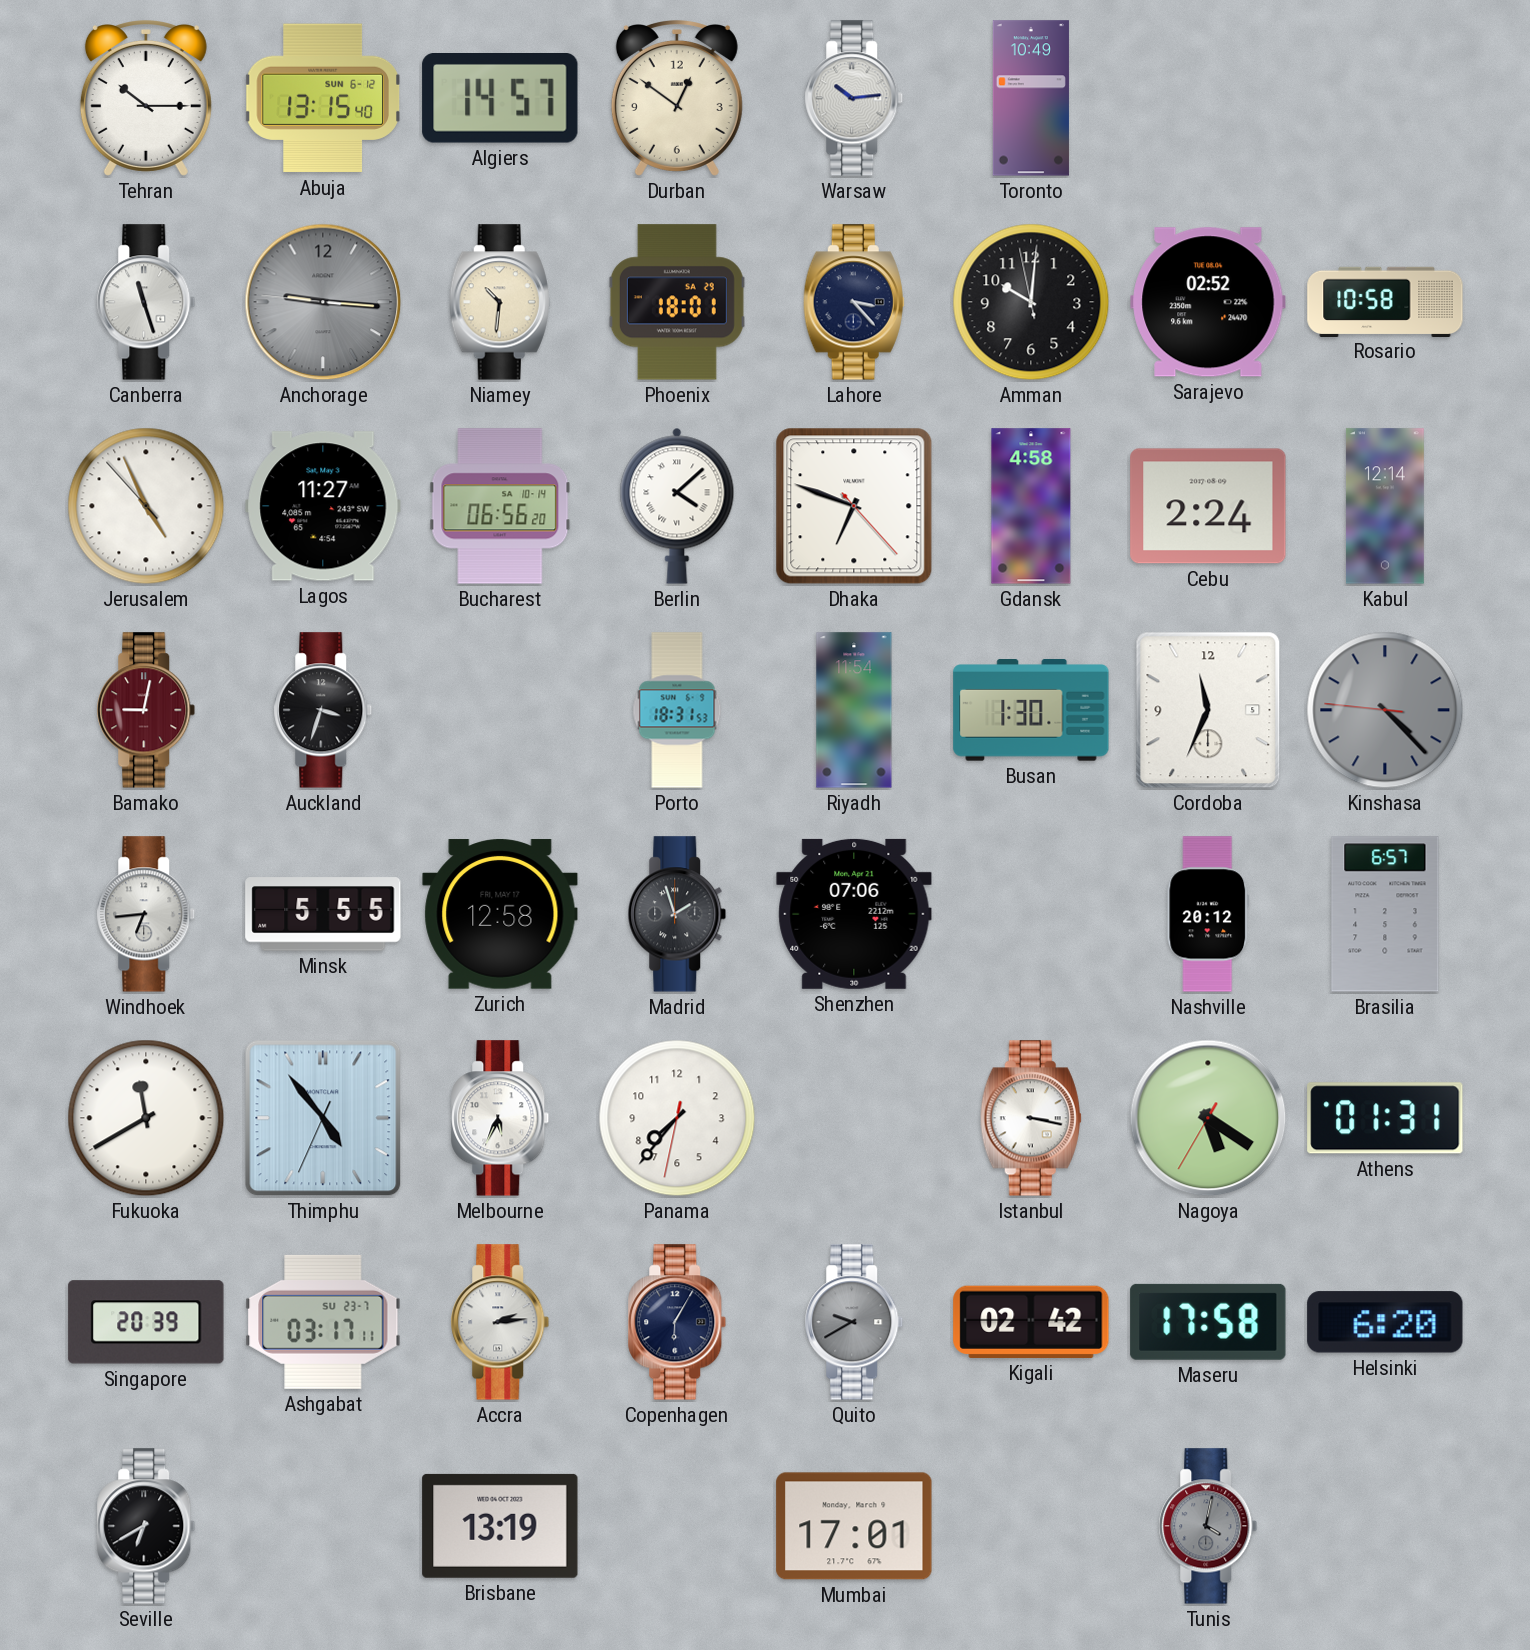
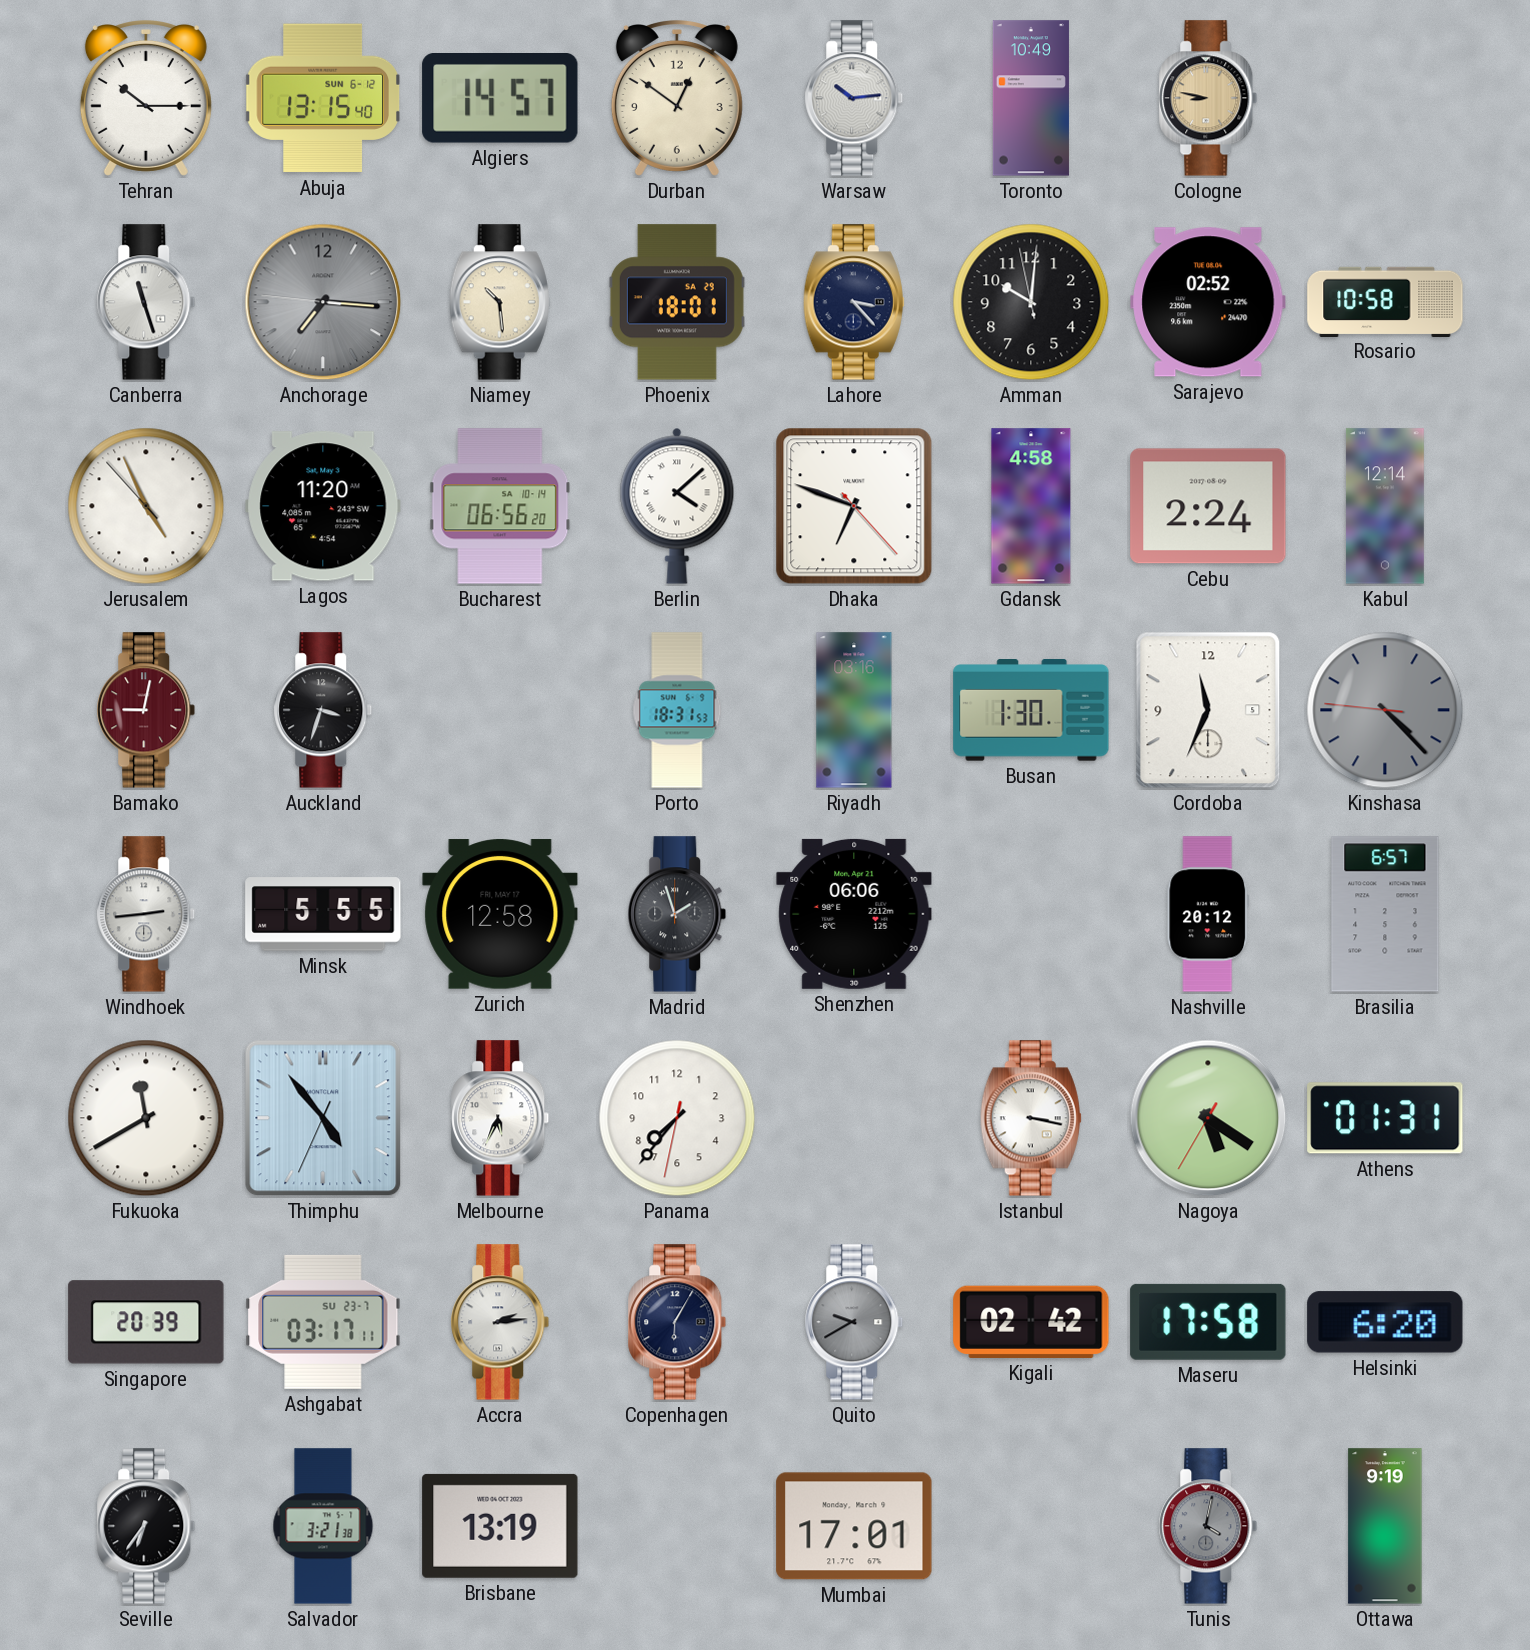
Cologne: none -> 8:47
Anchorage: 9:15 -> 7:15
Niamey: 10:31 -> 10:29
Lagos: 11:27 -> 11:20
Riyadh: 11:54 -> 03:16
Windhoek: 6:44 -> 2:44
Shenzhen: 07:06 -> 06:06
Seville: 6:40 -> 6:36
Salvador: none -> 3:21
Ottawa: none -> 9:19
